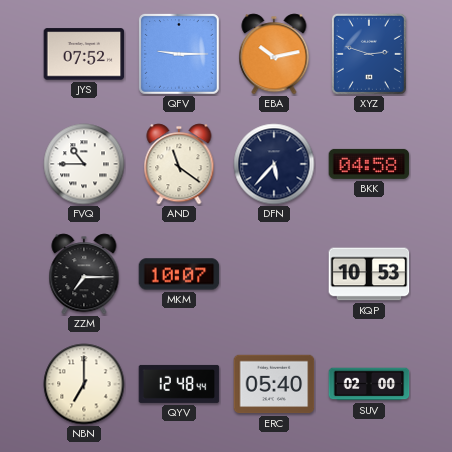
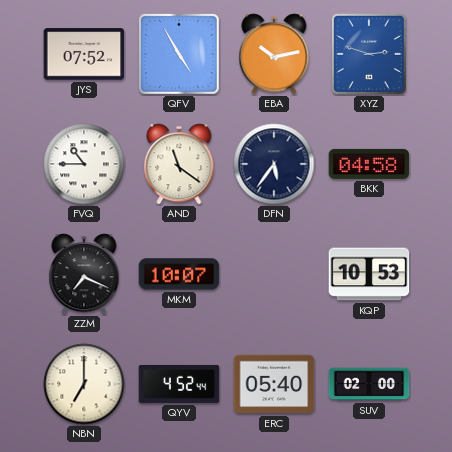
QFV: 9:15 -> 4:55
DFN: 5:37 -> 5:36
ZZM: 7:15 -> 7:19
QYV: 12:48 -> 4:52
